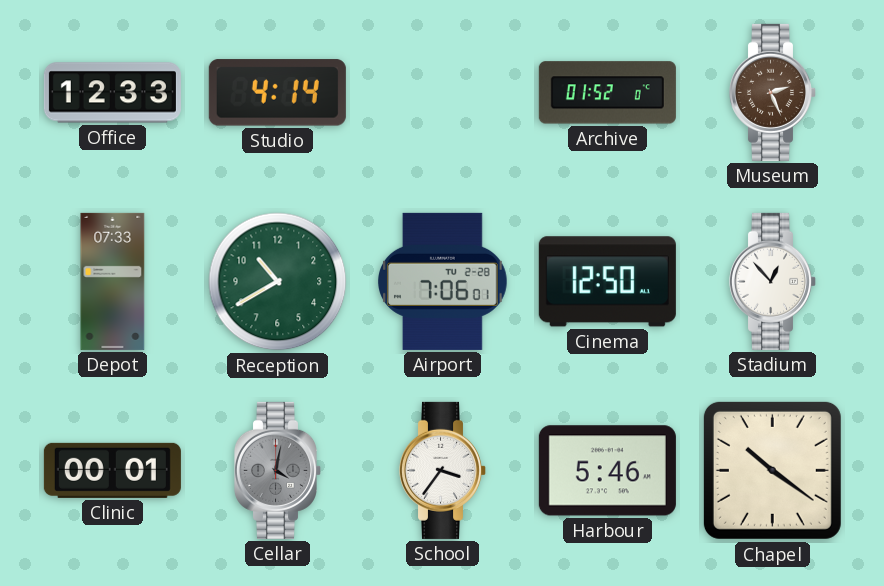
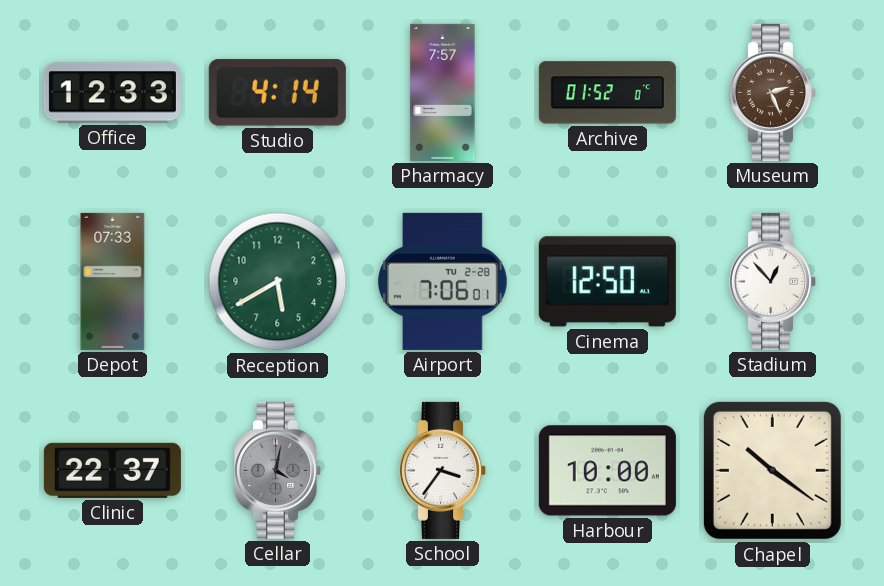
Pharmacy: none -> 7:57
Reception: 10:40 -> 5:40
Clinic: 00:01 -> 22:37
Harbour: 5:46 -> 10:00
